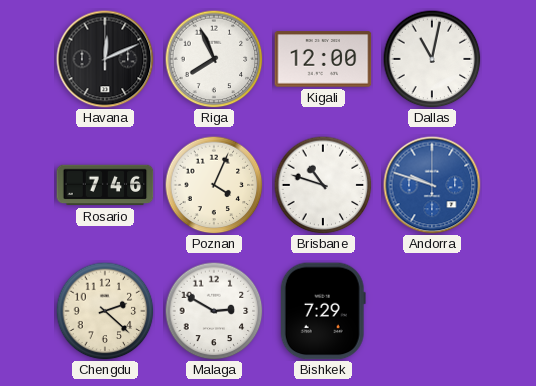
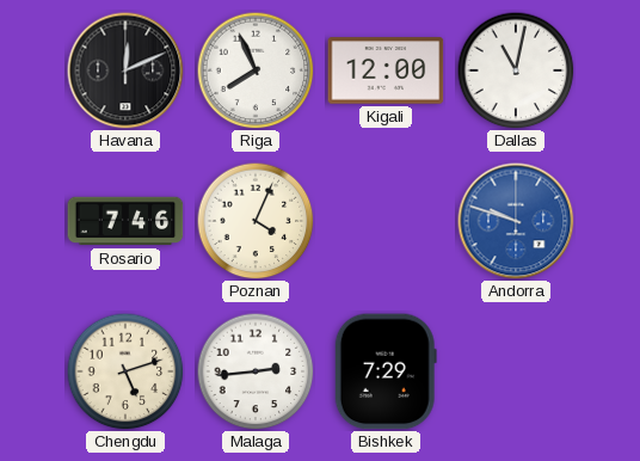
Brisbane: 10:48 -> none
Chengdu: 2:22 -> 5:12
Malaga: 2:50 -> 2:44
